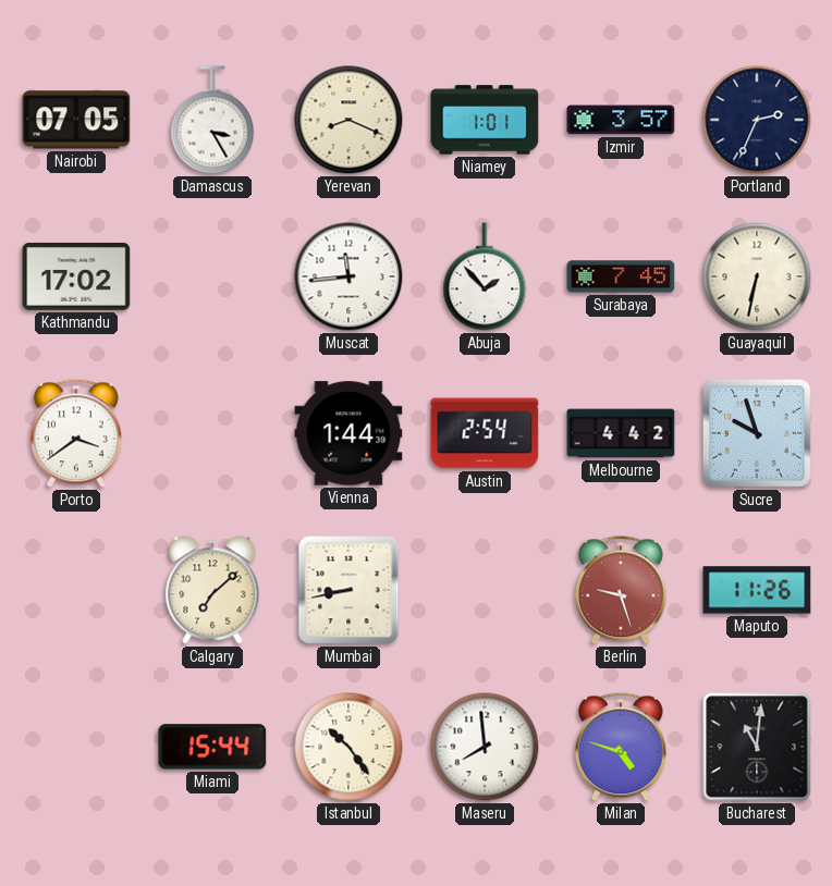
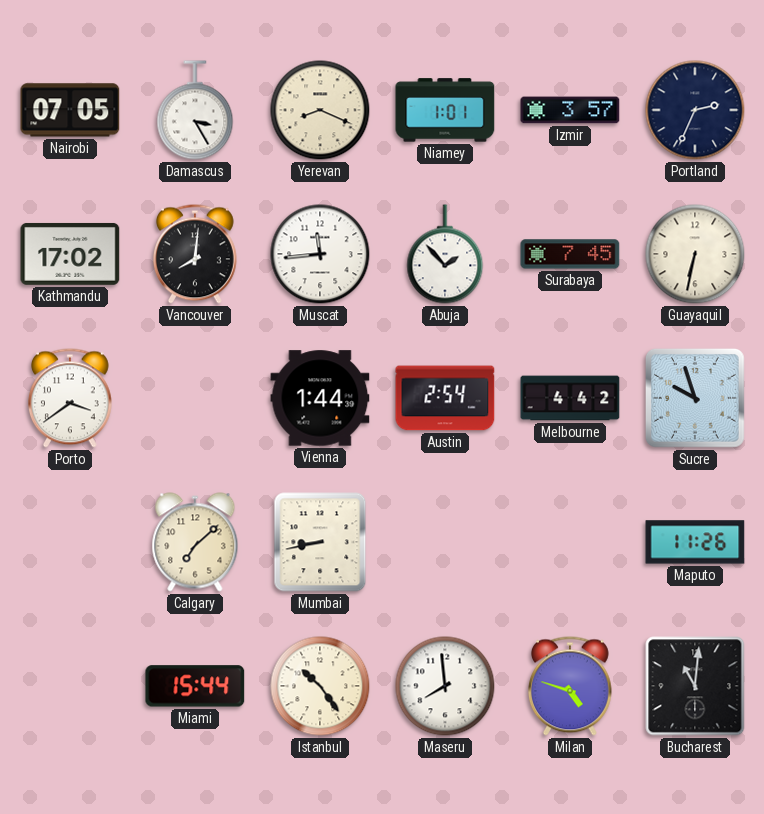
Vancouver: none -> 8:01
Berlin: 9:27 -> none
